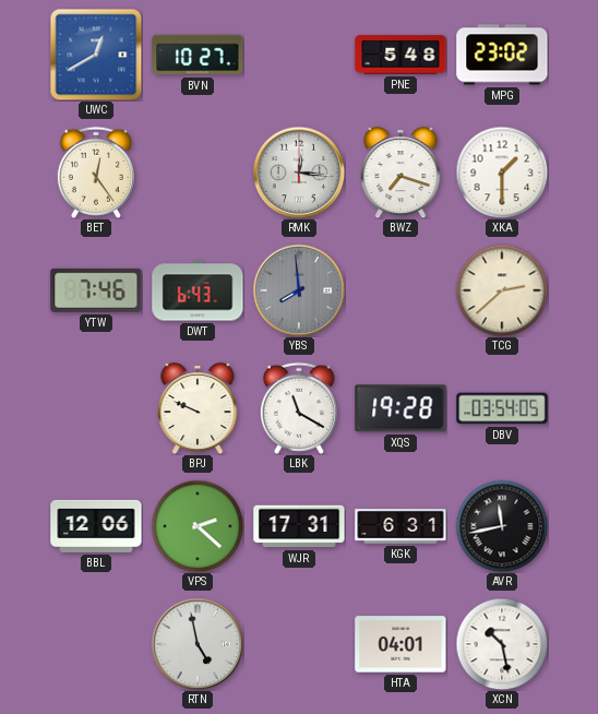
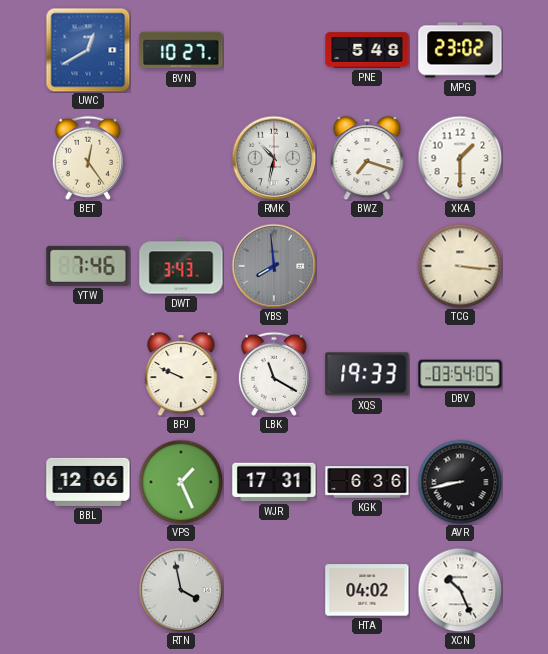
RMK: 12:16 -> 10:32
DWT: 6:43 -> 3:43
TCG: 2:38 -> 3:16
XQS: 19:28 -> 19:33
VPS: 2:22 -> 1:26
KGK: 6:31 -> 6:36
AVR: 11:43 -> 8:43
RTN: 4:58 -> 3:58
HTA: 04:01 -> 04:02
XCN: 10:28 -> 10:26
